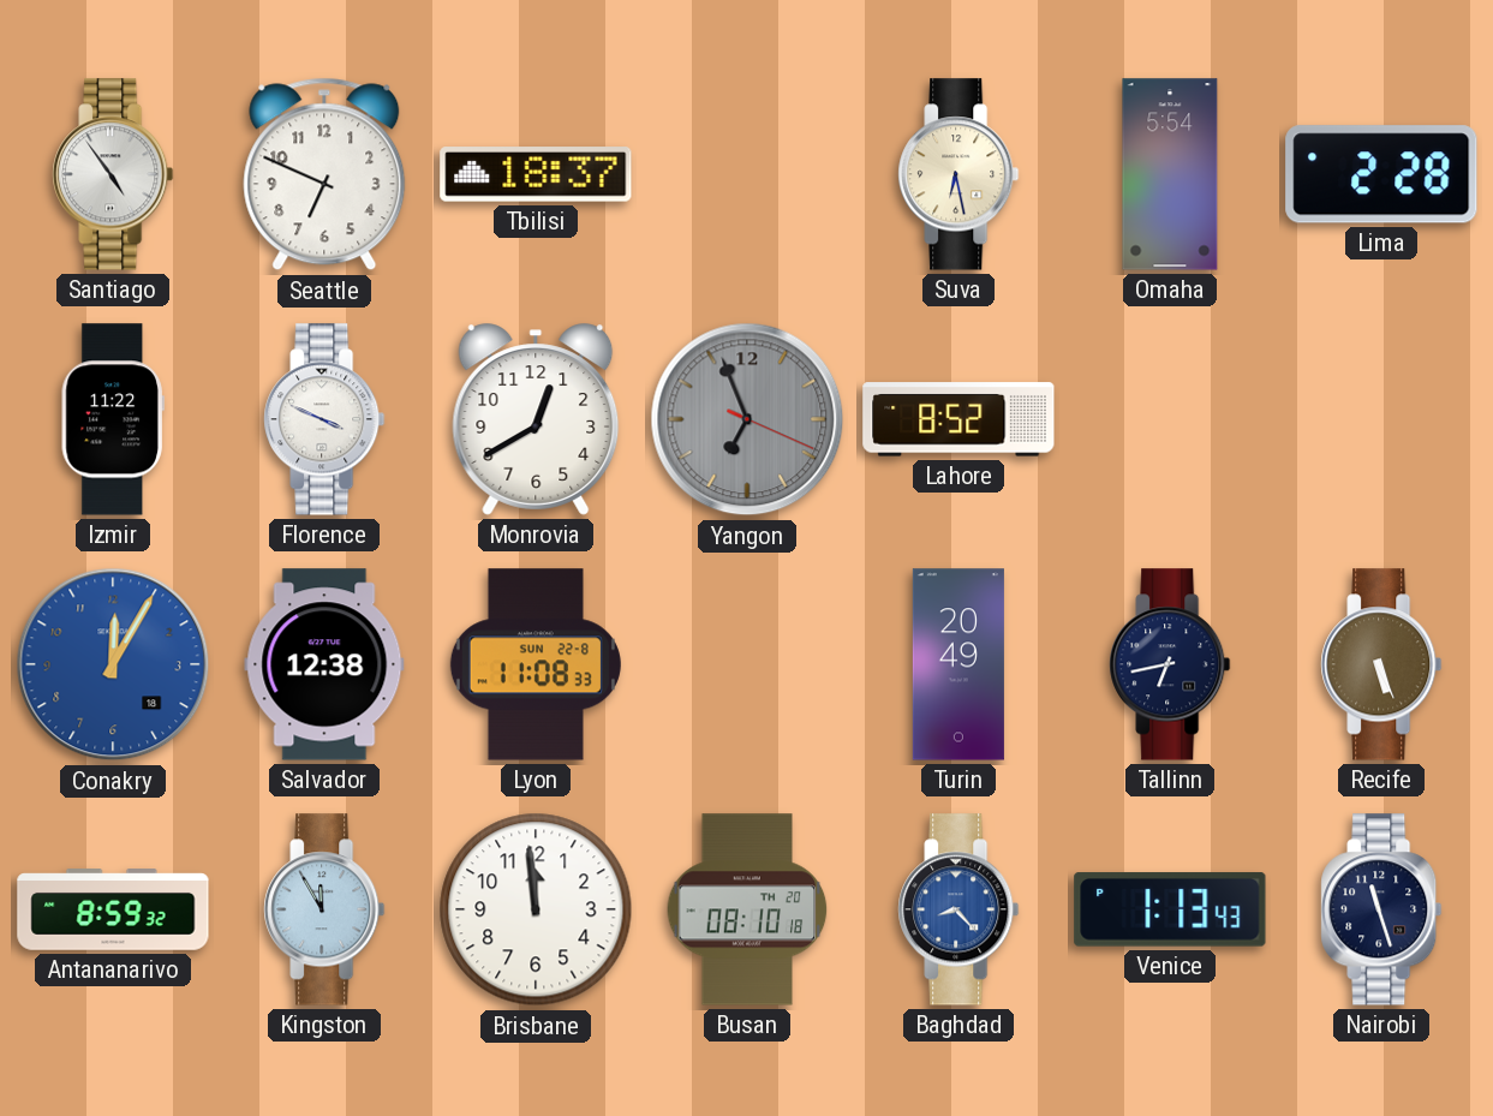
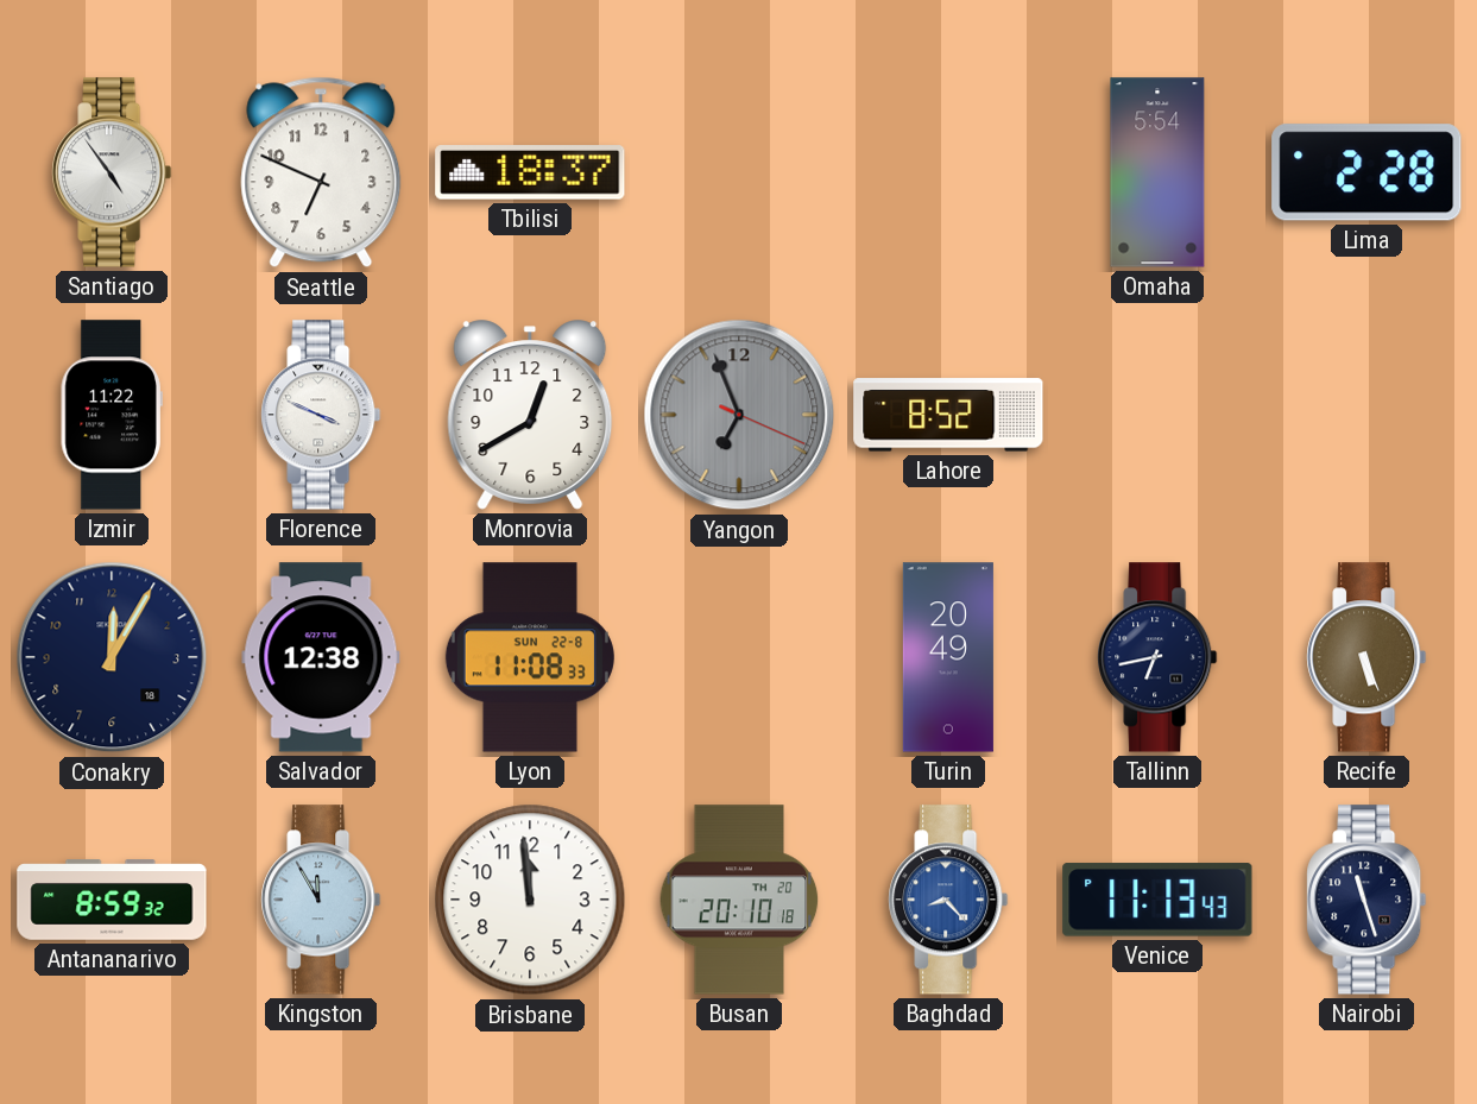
Suva: 6:28 -> none
Conakry dial: blue -> navy
Busan: 08:10 -> 20:10
Venice: 1:13 -> 11:13
